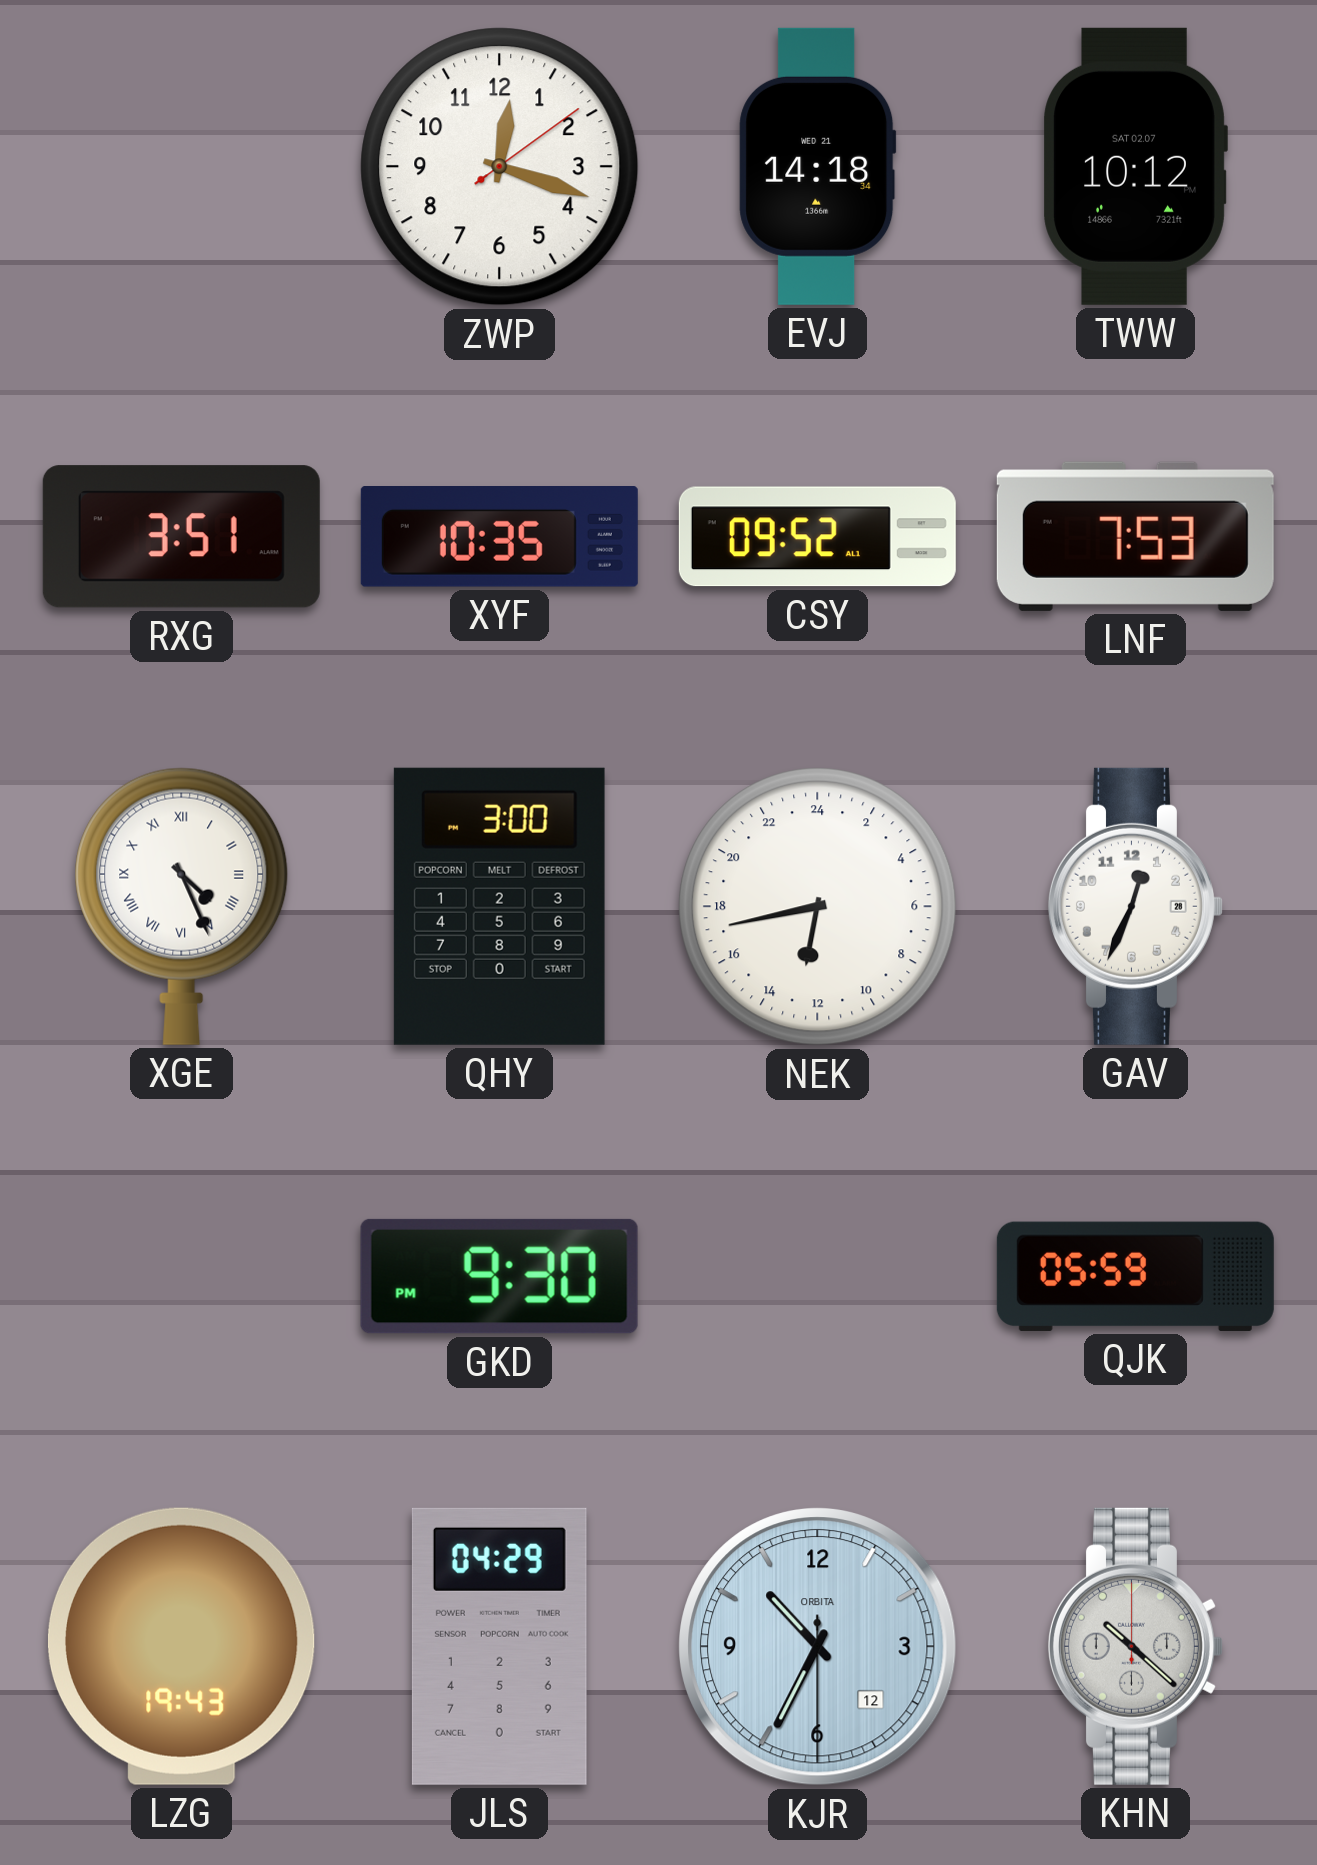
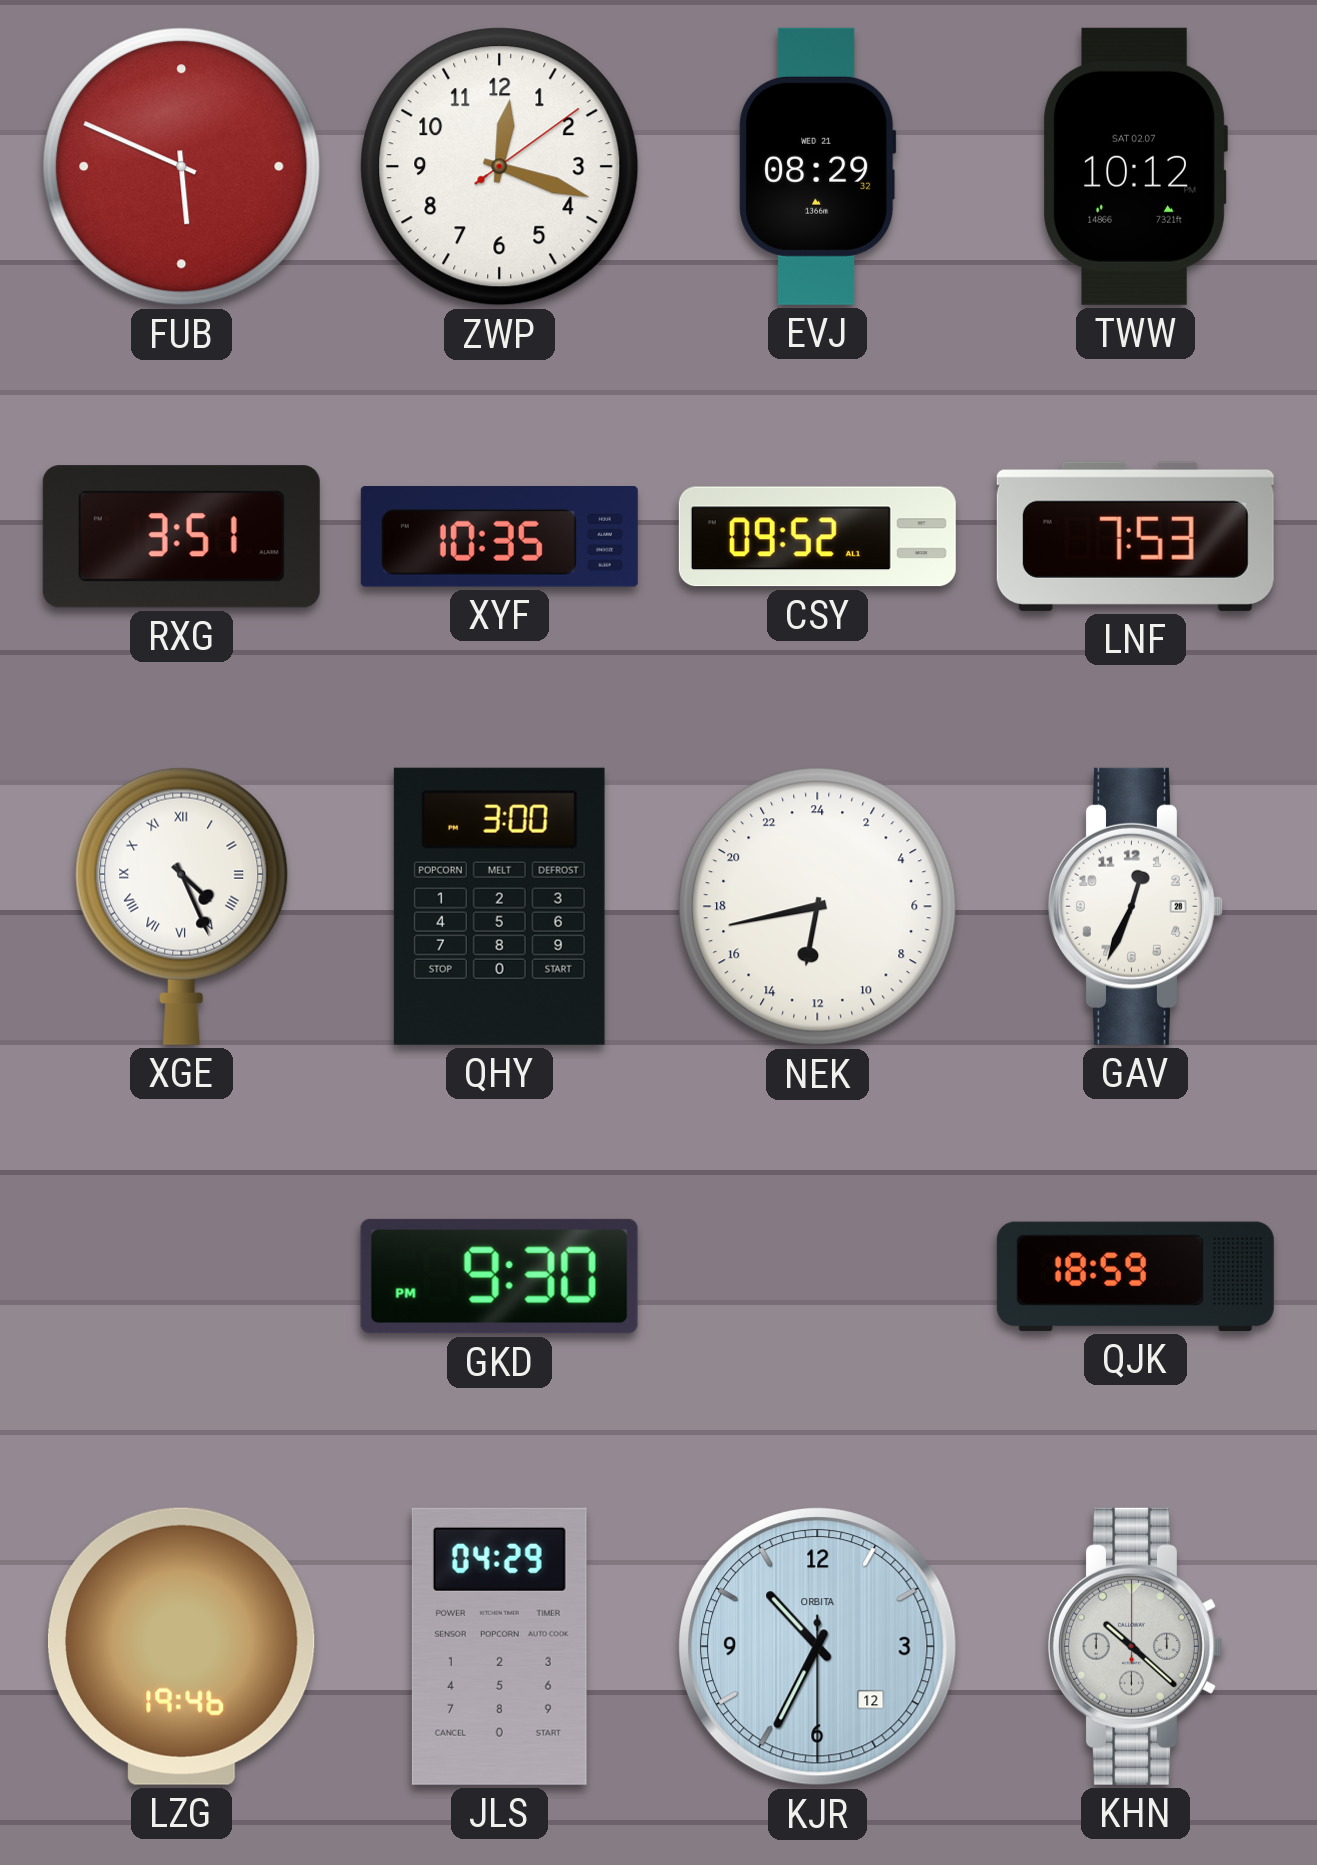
FUB: none -> 5:49
EVJ: 14:18 -> 08:29
QJK: 05:59 -> 18:59
LZG: 19:43 -> 19:46
